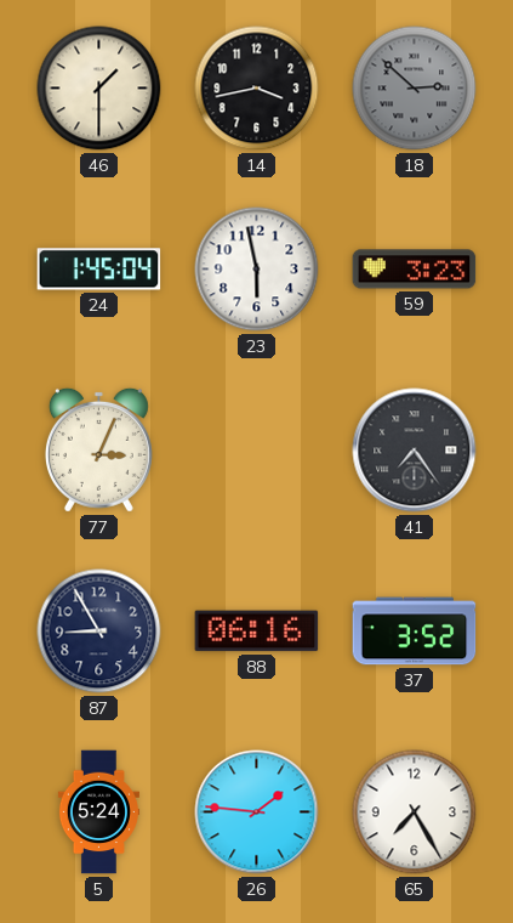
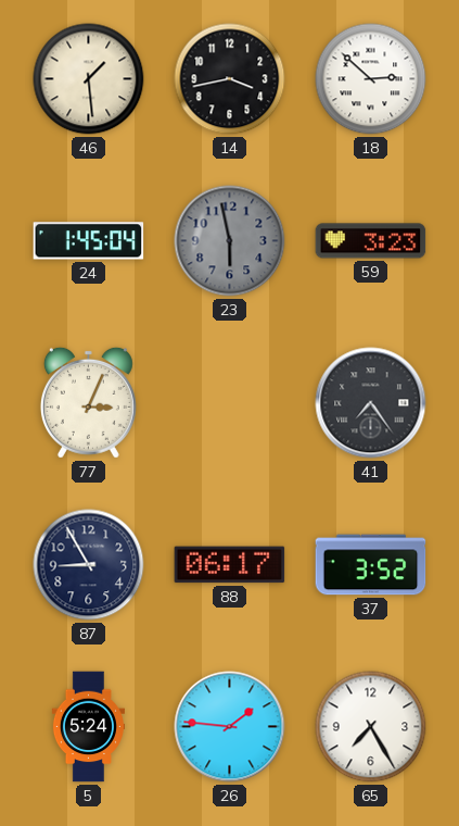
46: 1:30 -> 1:29
18 dial: grey -> white
23 dial: white -> grey
88: 06:16 -> 06:17
